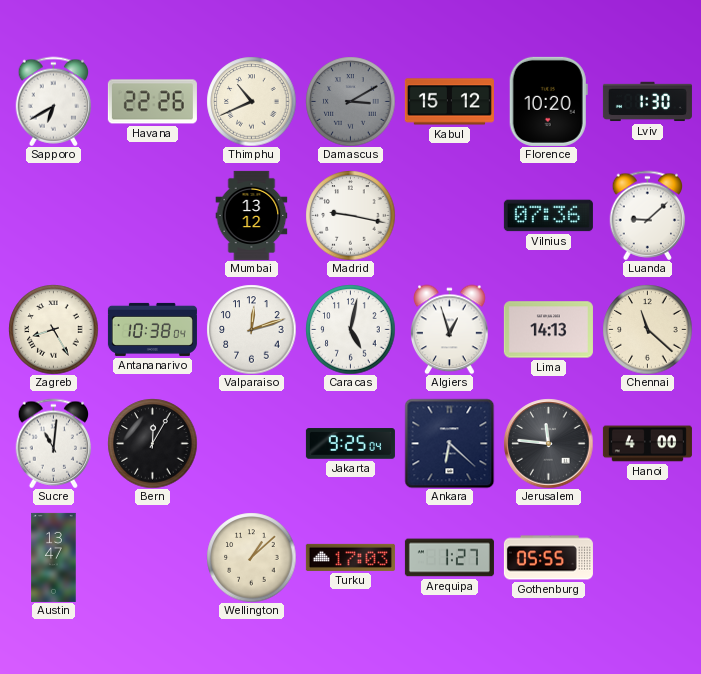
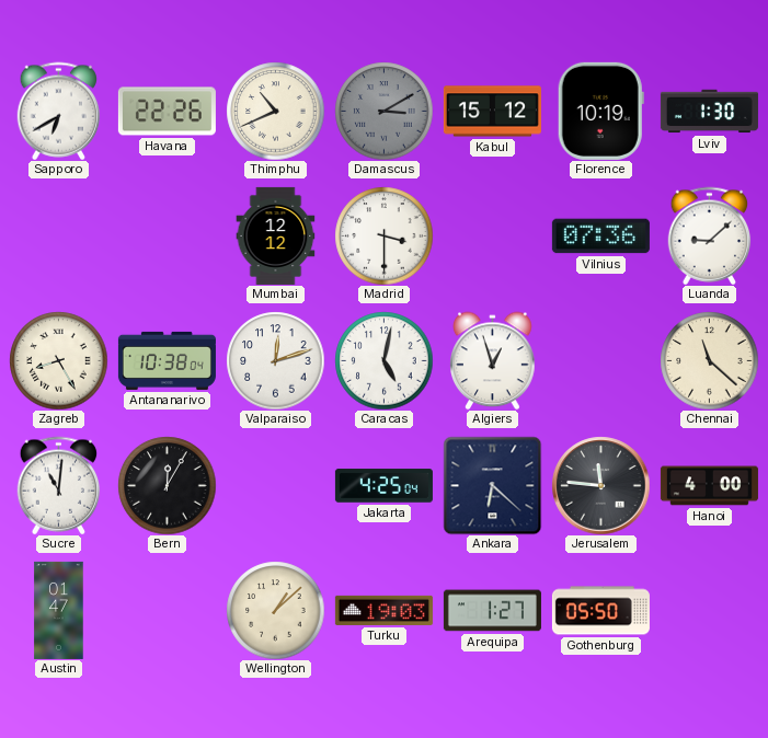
Florence: 10:20 -> 10:19
Mumbai: 13:12 -> 12:12
Madrid: 9:17 -> 3:30
Lima: 14:13 -> none
Jakarta: 9:25 -> 4:25
Austin: 13:47 -> 01:47
Turku: 17:03 -> 19:03
Gothenburg: 05:55 -> 05:50
